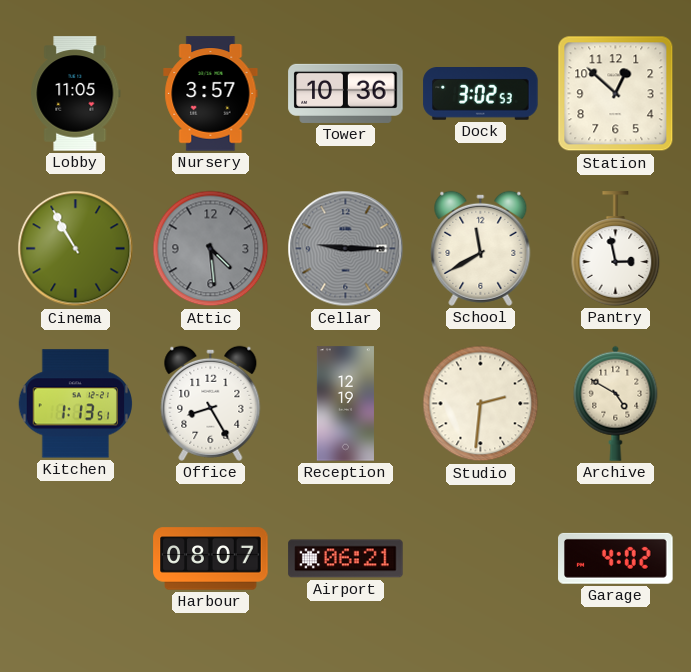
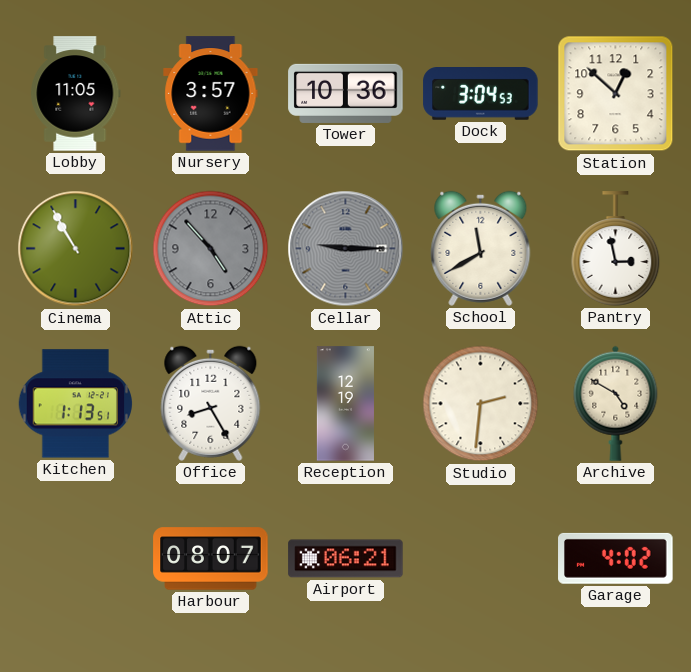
Dock: 3:02 -> 3:04
Attic: 4:29 -> 4:53
